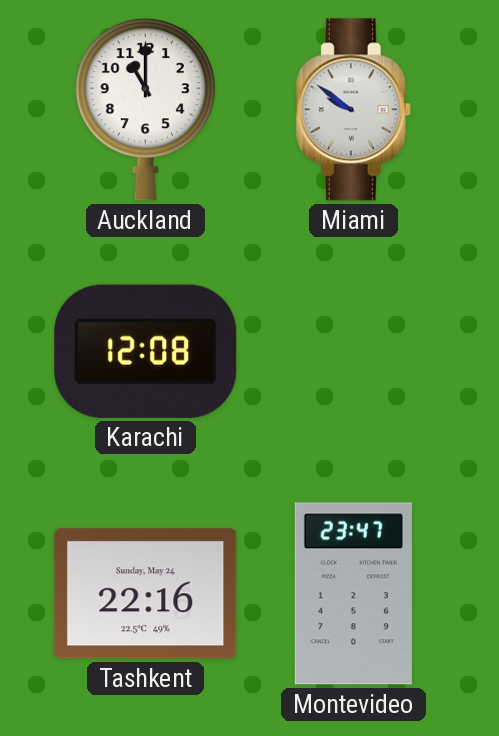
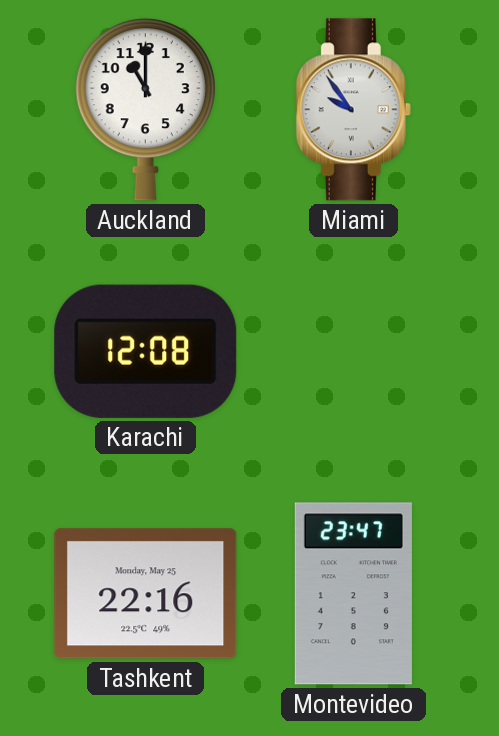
Miami: 9:51 -> 9:54
Tashkent date: Sunday, May 24 -> Monday, May 25
